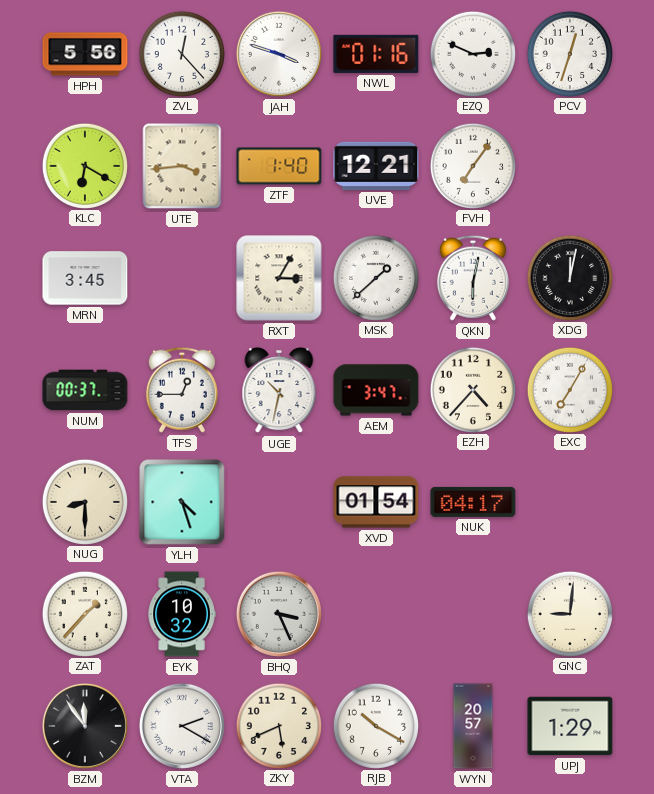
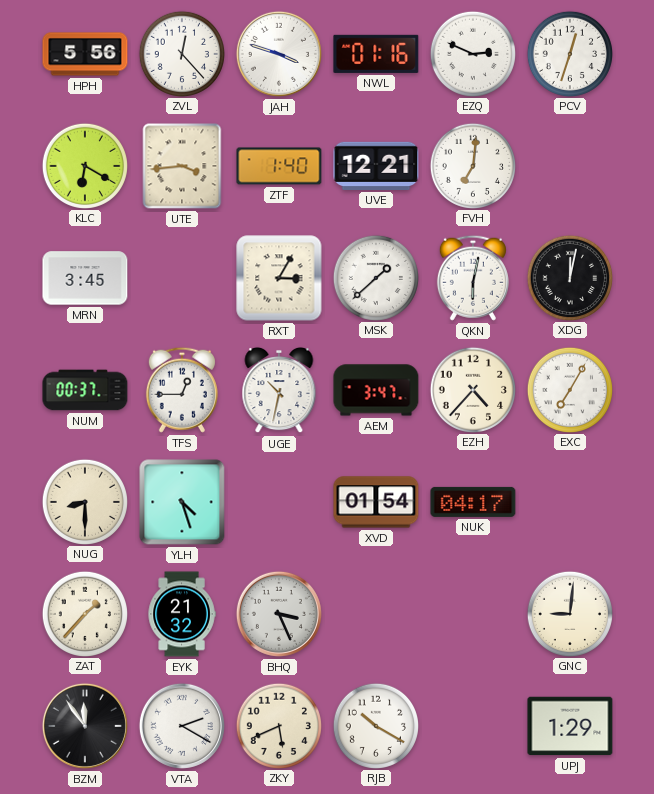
FVH: 7:06 -> 7:01
EYK: 10:32 -> 21:32
WYN: 20:57 -> none
